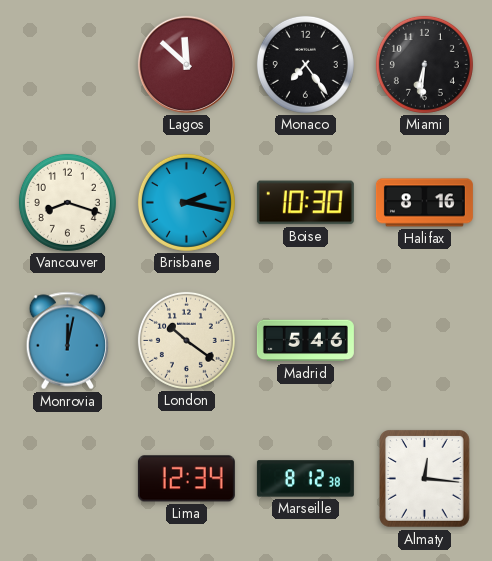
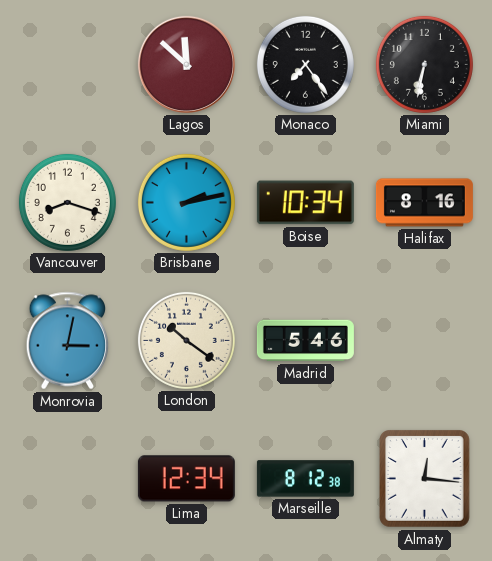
Miami: 6:31 -> 6:32
Brisbane: 2:17 -> 2:13
Boise: 10:30 -> 10:34
Monrovia: 12:02 -> 3:02
